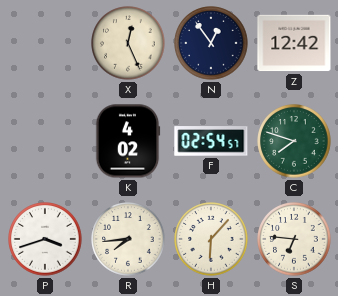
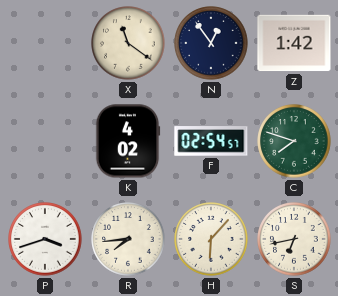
X: 12:26 -> 11:21
Z: 12:42 -> 1:42
S: 6:46 -> 6:43
